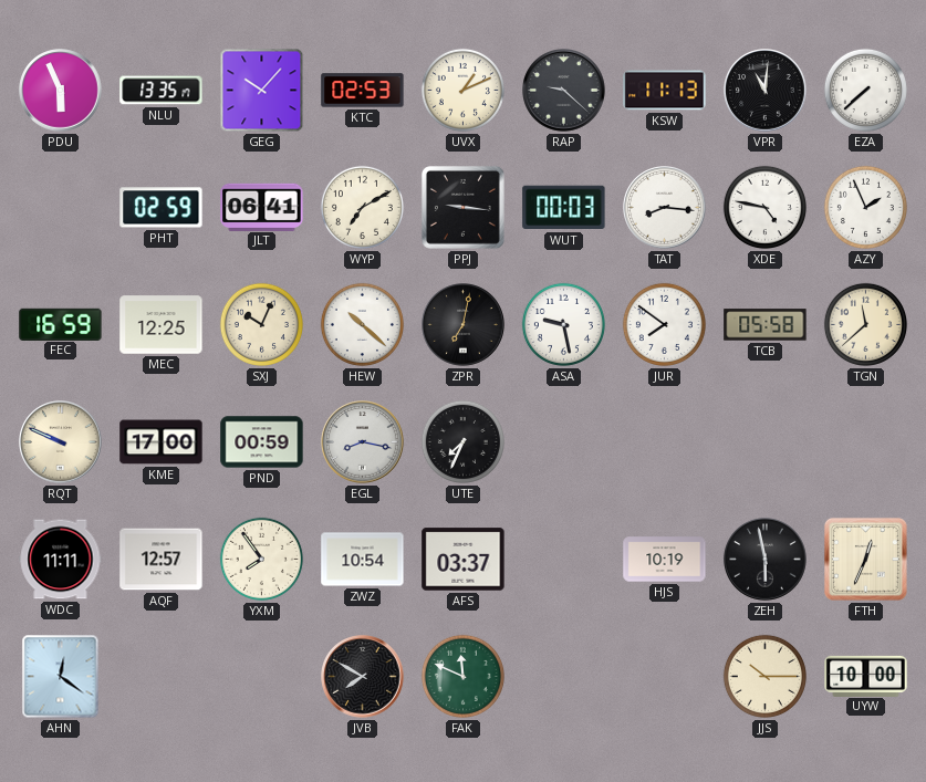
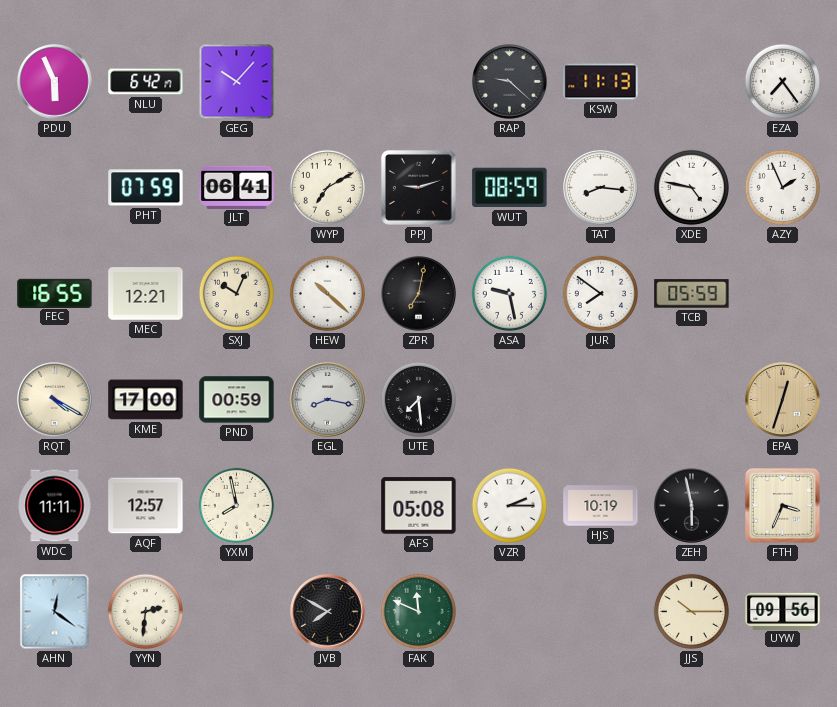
NLU: 13:35 -> 6:42
KTC: 02:53 -> none
UVX: 1:11 -> none
VPR: 11:01 -> none
EZA: 7:38 -> 7:24
PHT: 02:59 -> 07:59
PPJ: 9:16 -> 9:12
WUT: 00:03 -> 08:59
FEC: 16:59 -> 16:55
MEC: 12:25 -> 12:21
TCB: 05:58 -> 05:59
TGN: 11:38 -> none
RQT: 9:49 -> 4:20
UTE: 7:34 -> 7:29
EPA: none -> 12:33
YXM: 7:54 -> 7:58
ZWZ: 10:54 -> none
AFS: 03:37 -> 05:08
VZR: none -> 2:15
FTH: 12:34 -> 3:34
YYN: none -> 2:31
UYW: 10:00 -> 09:56
